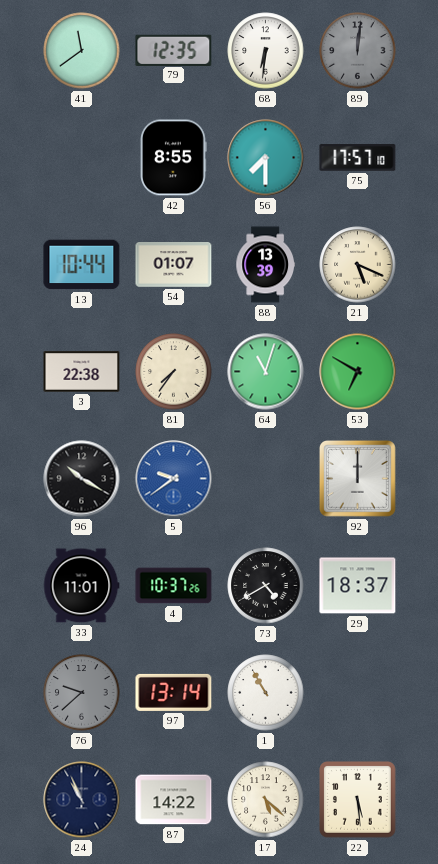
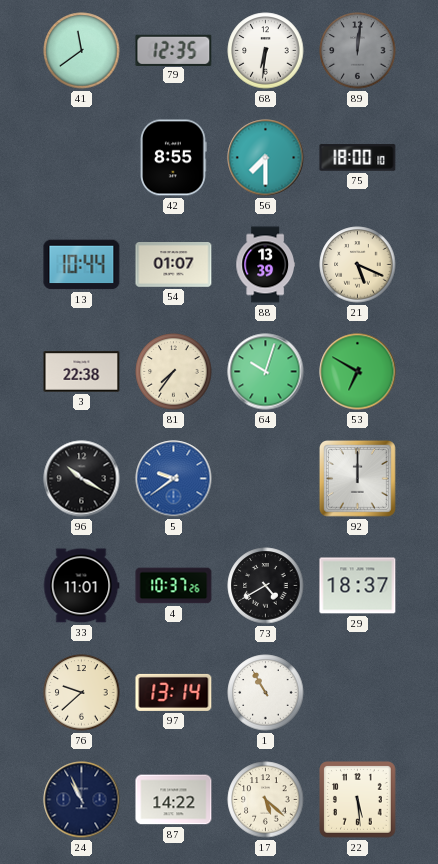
75: 17:57 -> 18:00
64: 11:03 -> 10:03
76 dial: grey -> cream
